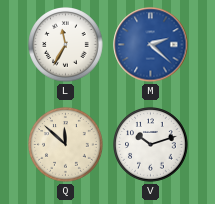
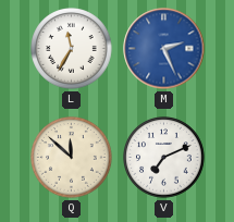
M: 2:22 -> 2:26
V: 10:12 -> 7:11
